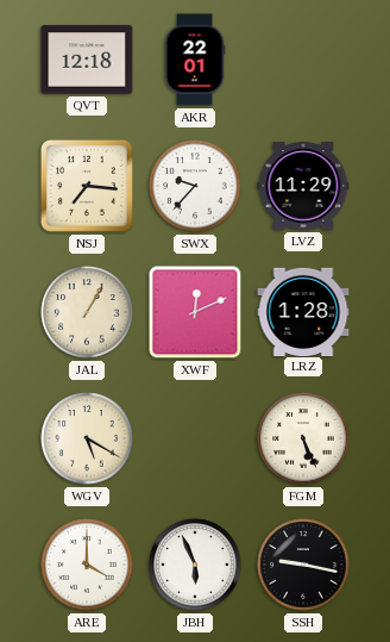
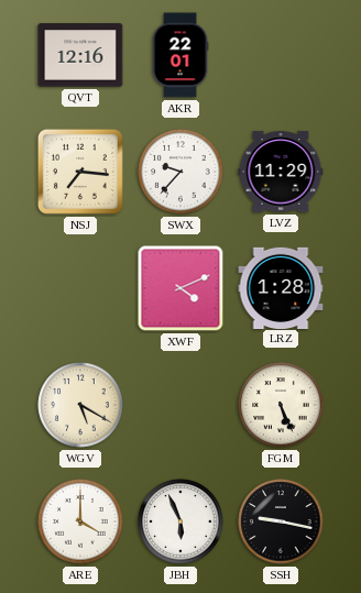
QVT: 12:18 -> 12:16
JAL: 1:05 -> none
XWF: 12:11 -> 4:11
